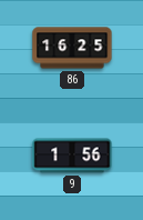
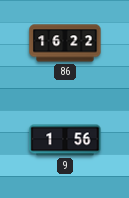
86: 16:25 -> 16:22
